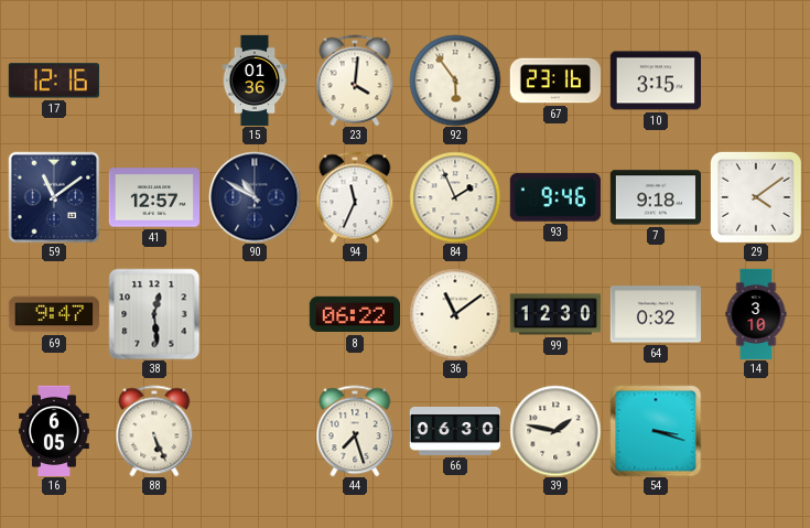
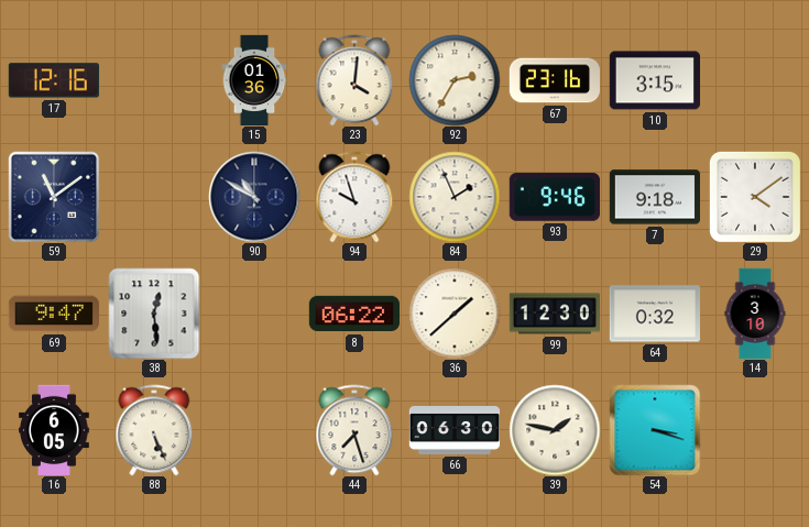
92: 5:54 -> 2:35
41: 12:57 -> none
94: 11:34 -> 9:57
36: 11:09 -> 1:38
